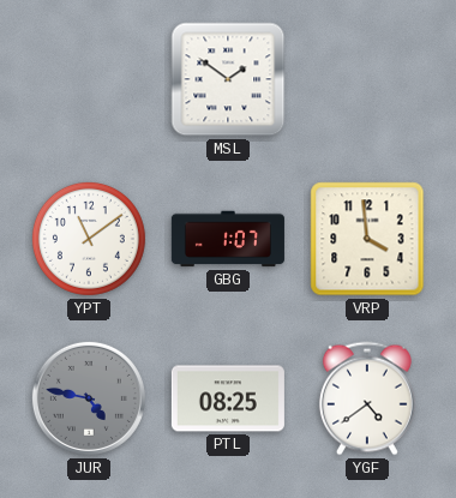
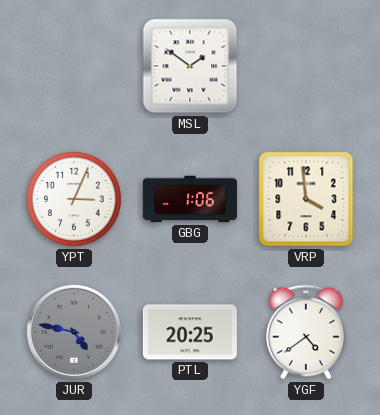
YPT: 11:09 -> 3:04
GBG: 1:07 -> 1:06
PTL: 08:25 -> 20:25
